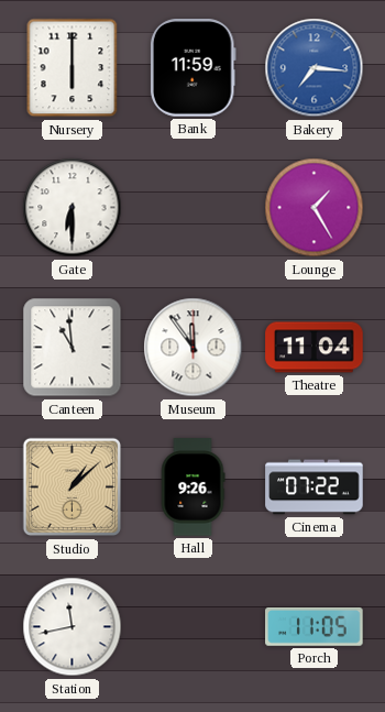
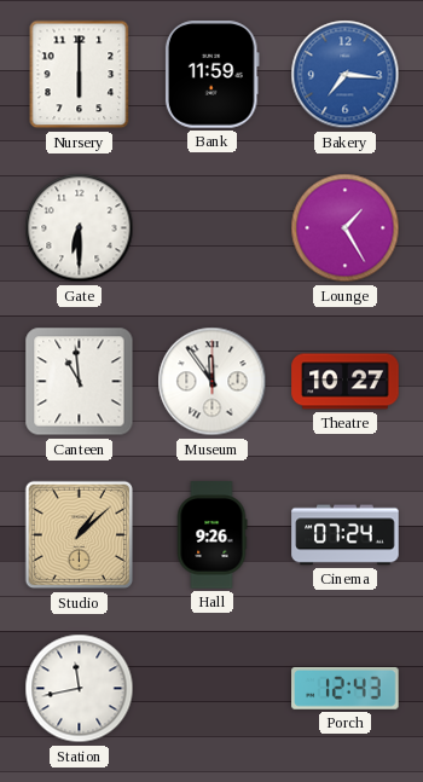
Theatre: 11:04 -> 10:27
Cinema: 07:22 -> 07:24
Porch: 11:05 -> 12:43
